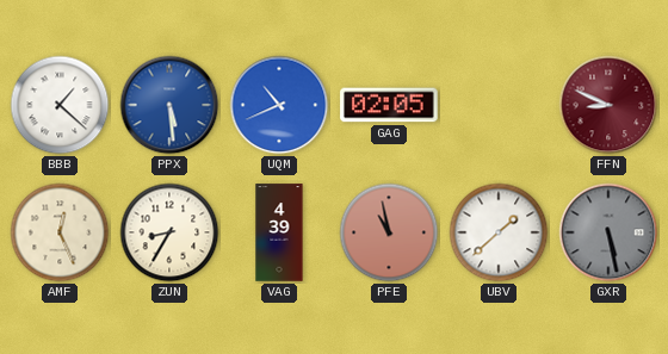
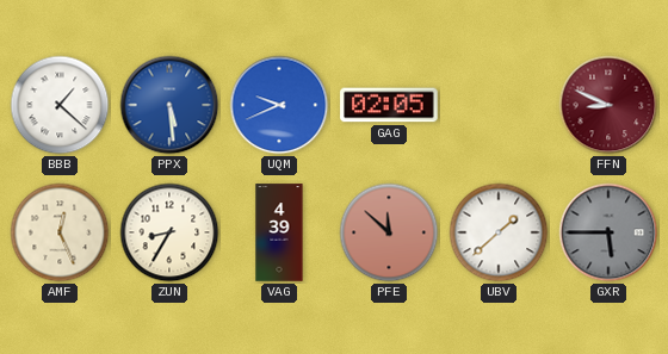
UQM: 10:41 -> 9:41
PFE: 10:58 -> 11:52
GXR: 5:28 -> 5:45
